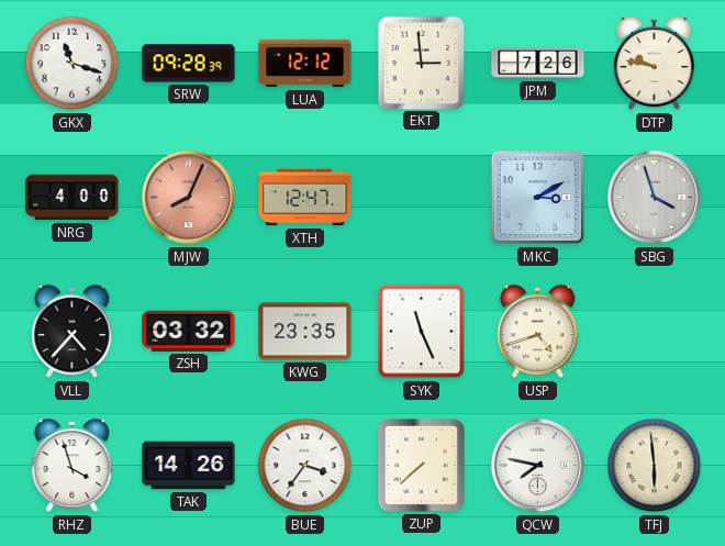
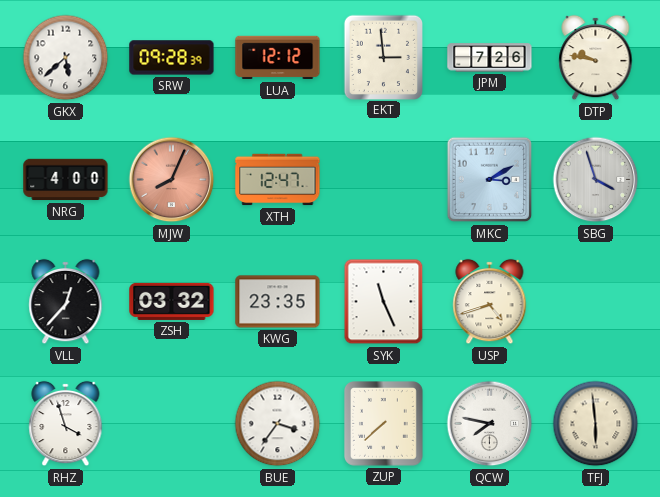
GKX: 11:18 -> 5:38
VLL: 4:37 -> 12:37
TAK: 14:26 -> none
